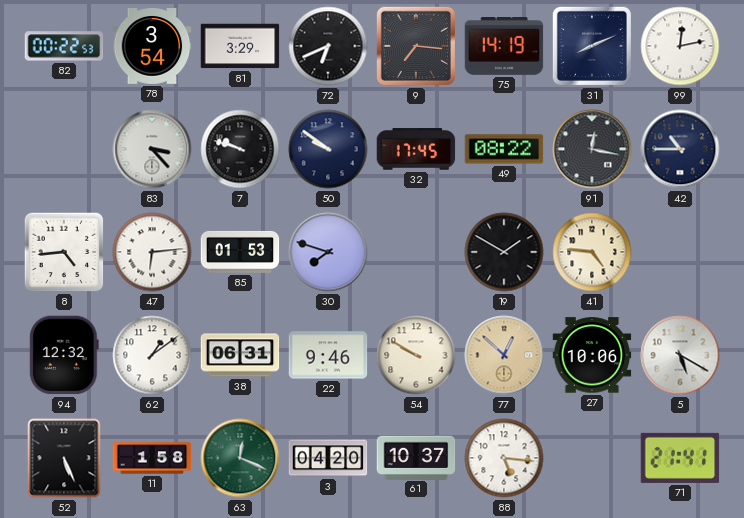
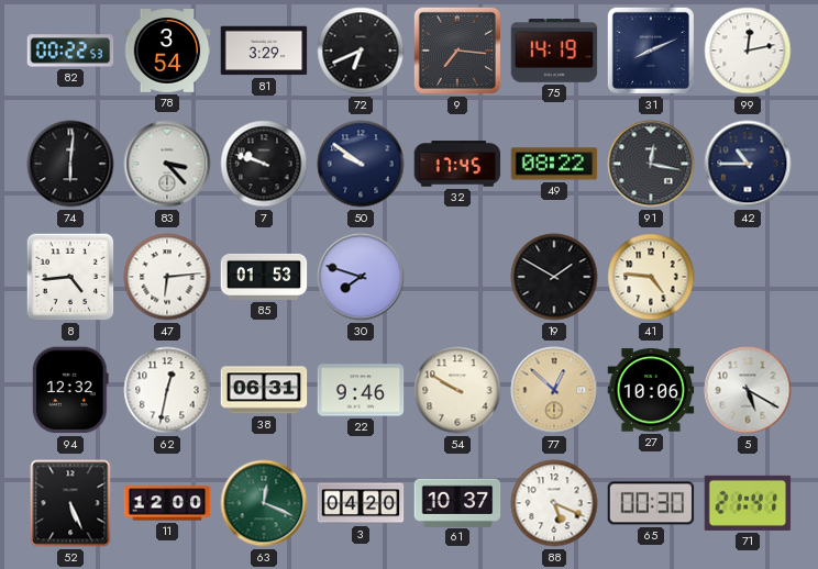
74: none -> 6:01
62: 1:09 -> 12:32
11: 1:58 -> 12:00
88: 5:16 -> 5:19
65: none -> 00:30
